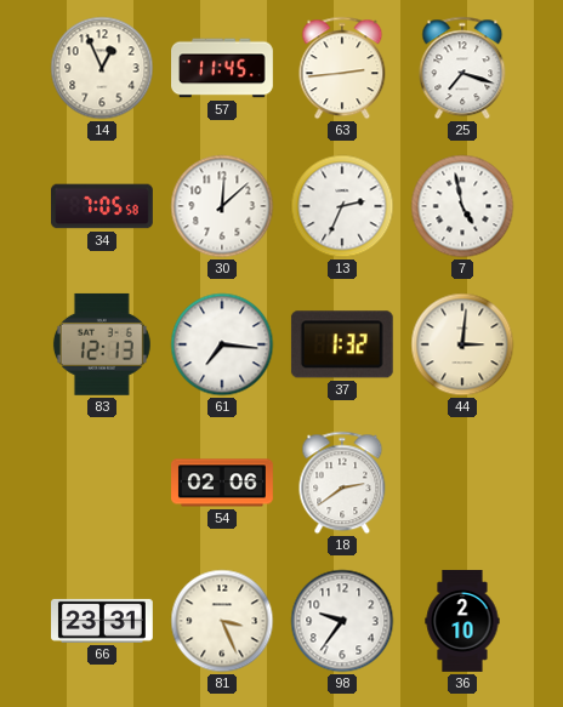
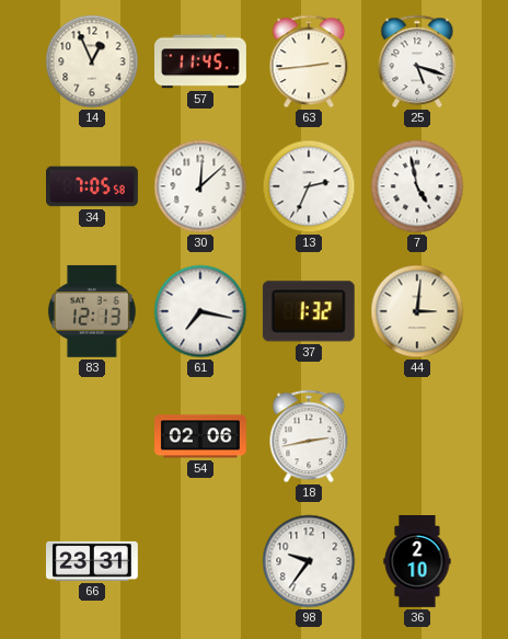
25: 7:18 -> 5:18
61: 7:16 -> 7:17
18: 2:39 -> 2:43
81: 3:26 -> none
